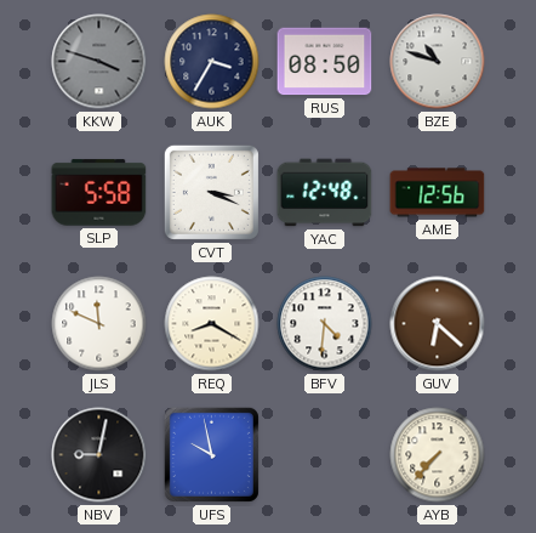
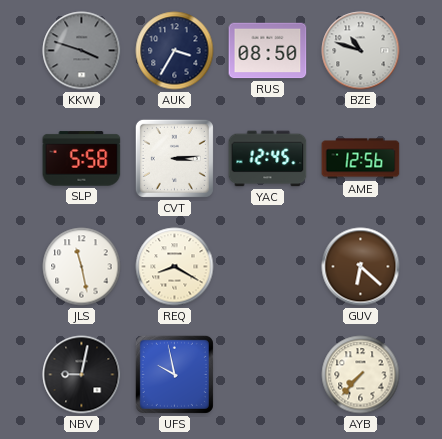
CVT: 3:19 -> 3:14
YAC: 12:48 -> 12:45
JLS: 11:49 -> 11:28
BFV: 4:31 -> none
